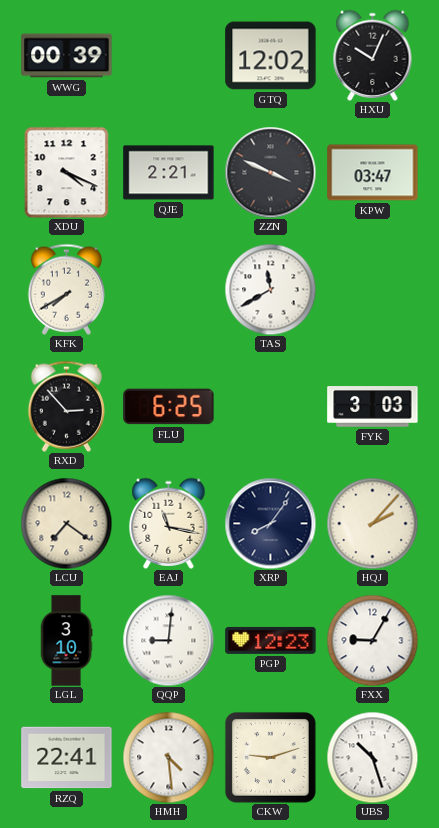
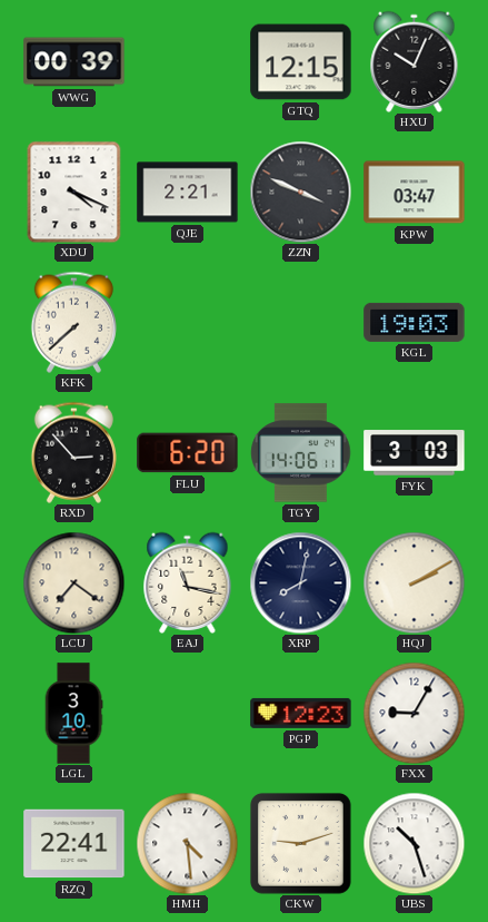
GTQ: 12:02 -> 12:15
KFK: 7:40 -> 7:38
TAS: 11:40 -> none
KGL: none -> 19:03
FLU: 6:25 -> 6:20
TGY: none -> 14:06
XRP: 8:06 -> 8:02
HQJ: 2:07 -> 2:10
QQP: 9:01 -> none
